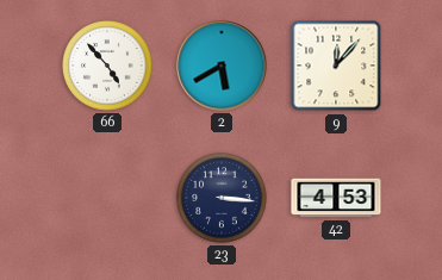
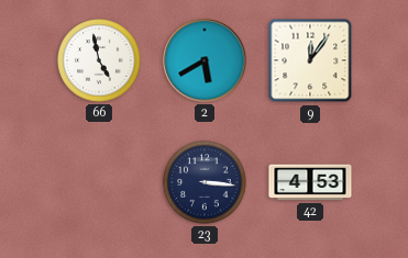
66: 4:53 -> 4:58
9: 12:07 -> 12:06
